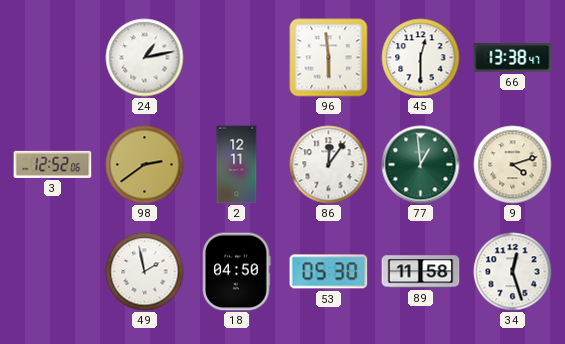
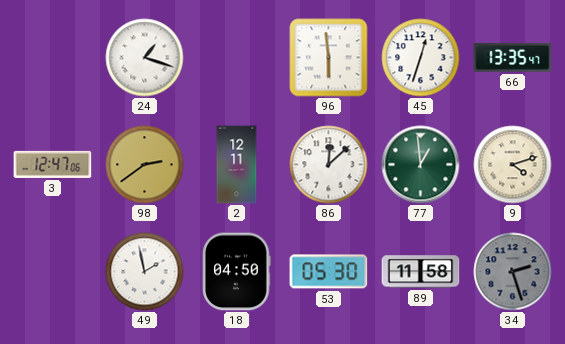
24: 1:13 -> 1:18
45: 12:30 -> 12:33
66: 13:38 -> 13:35
3: 12:52 -> 12:47
86: 12:06 -> 12:08
34: 12:27 -> 2:27
34 dial: white -> grey
